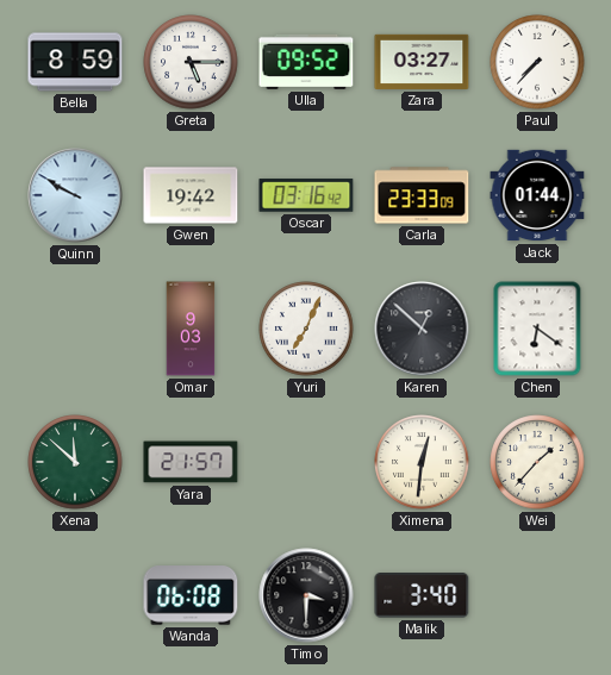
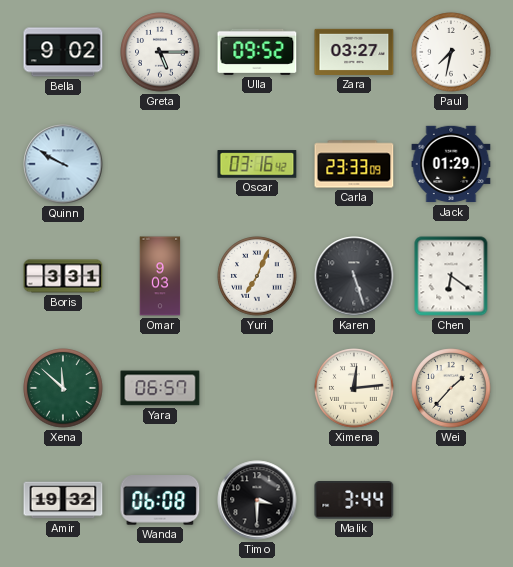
Bella: 8:59 -> 9:02
Paul: 7:37 -> 7:32
Gwen: 19:42 -> none
Jack: 01:44 -> 01:29
Boris: none -> 3:31
Karen: 12:52 -> 5:27
Yara: 21:57 -> 06:57
Ximena: 12:31 -> 12:14
Amir: none -> 19:32
Malik: 3:40 -> 3:44
